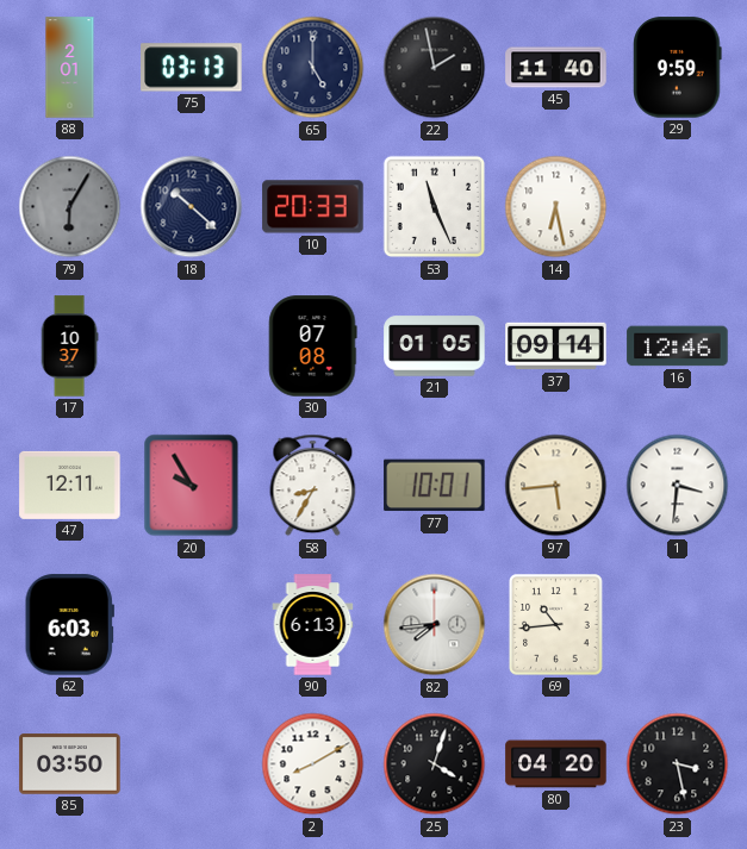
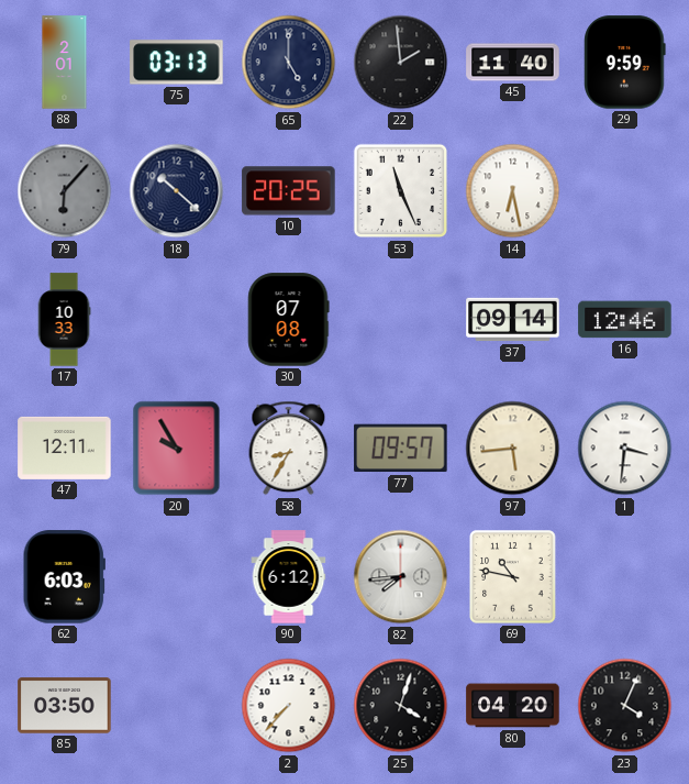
22: 1:58 -> 1:59
79: 6:05 -> 6:07
10: 20:33 -> 20:25
17: 10:37 -> 10:33
21: 01:05 -> none
77: 10:01 -> 09:57
90: 6:13 -> 6:12
69: 10:44 -> 10:47
2: 8:10 -> 7:37
23: 3:28 -> 4:04
